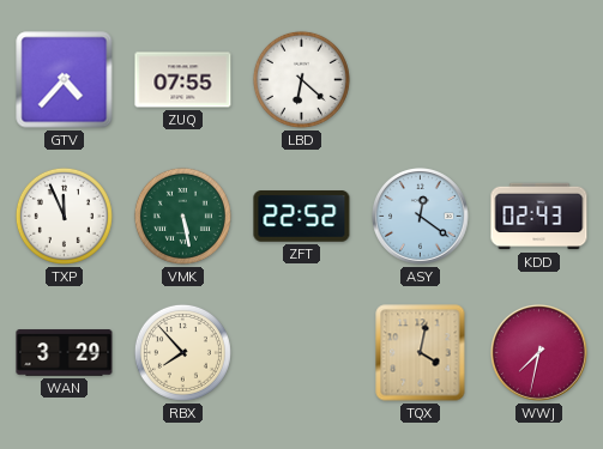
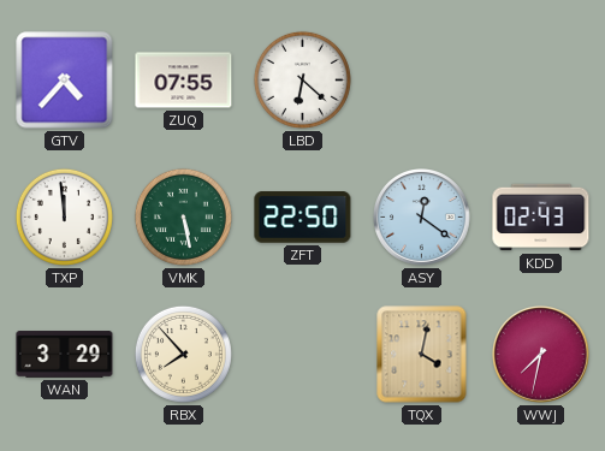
TXP: 11:56 -> 11:59
ZFT: 22:52 -> 22:50
